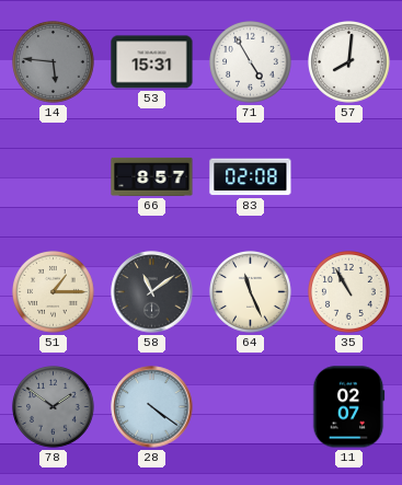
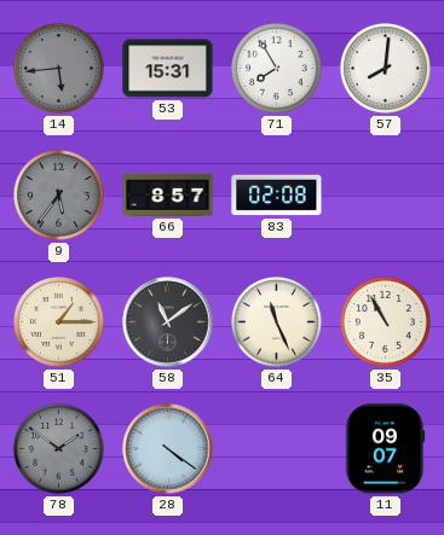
14: 5:46 -> 5:44
71: 4:55 -> 7:55
9: none -> 5:36
11: 02:07 -> 09:07
